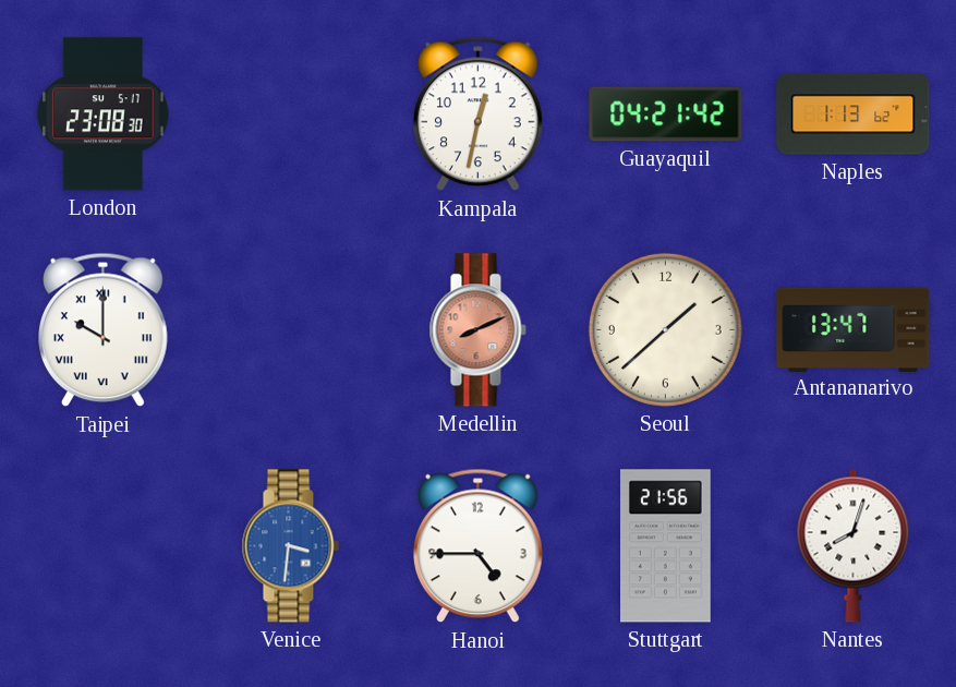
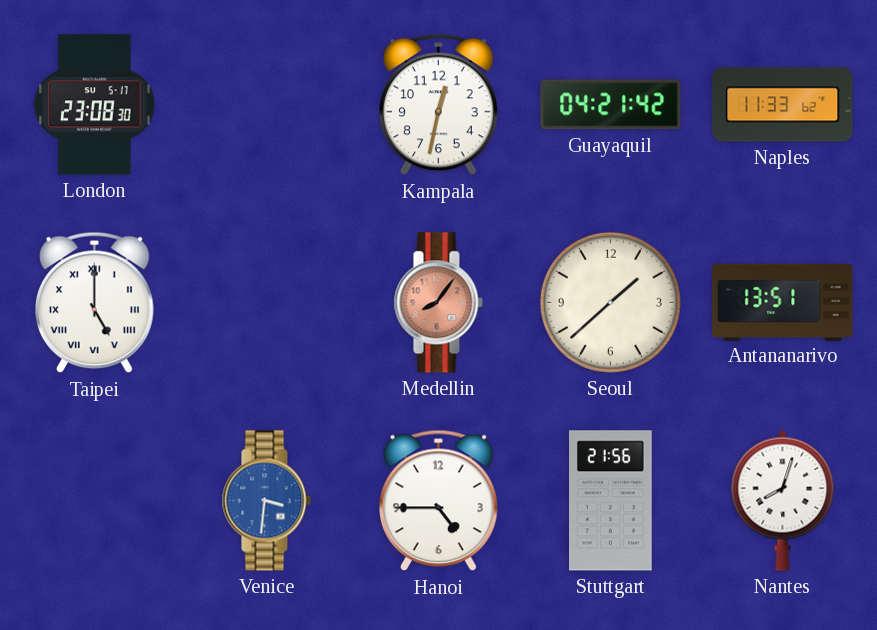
Naples: 1:13 -> 11:33
Taipei: 10:00 -> 5:00
Medellin: 8:11 -> 8:06
Antananarivo: 13:47 -> 13:51
